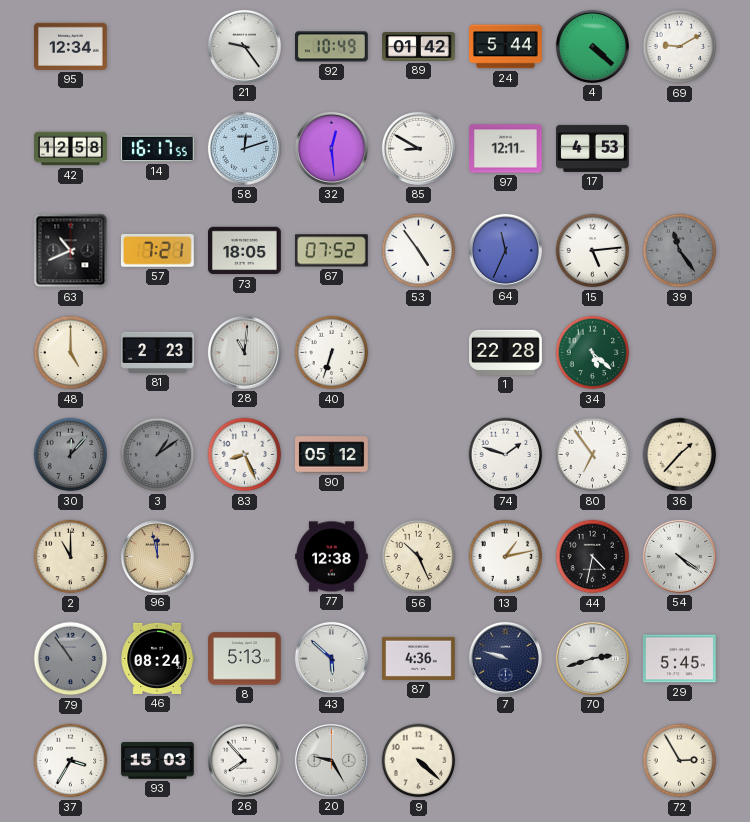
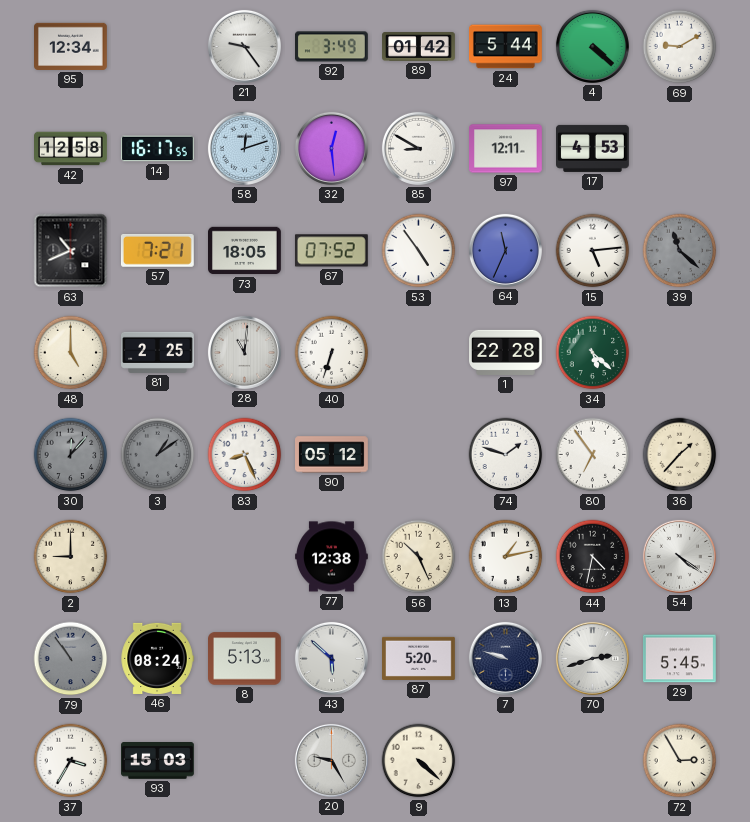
92: 10:49 -> 3:49
39: 11:24 -> 11:22
81: 2:23 -> 2:25
2: 11:00 -> 9:00
96: 11:58 -> none
87: 4:36 -> 5:20
26: 7:53 -> none
